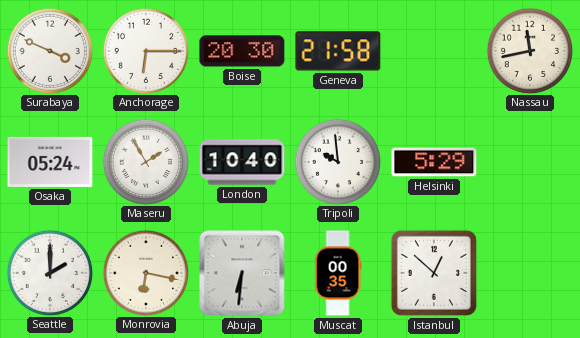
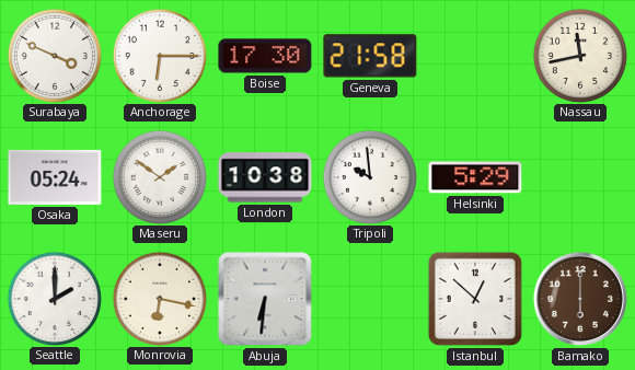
Boise: 20:30 -> 17:30
Maseru: 1:55 -> 1:51
London: 10:40 -> 10:38
Muscat: 00:35 -> none
Bamako: none -> 6:00
